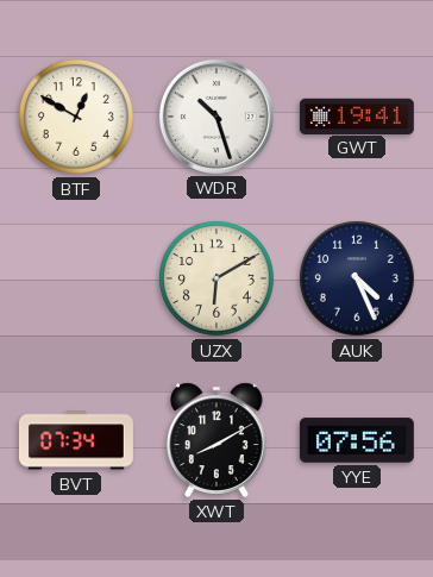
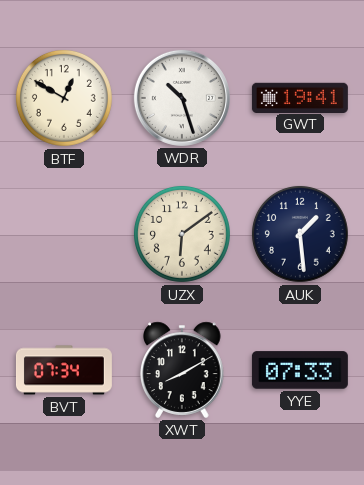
UZX: 6:10 -> 6:09
AUK: 4:26 -> 1:29
YYE: 07:56 -> 07:33
